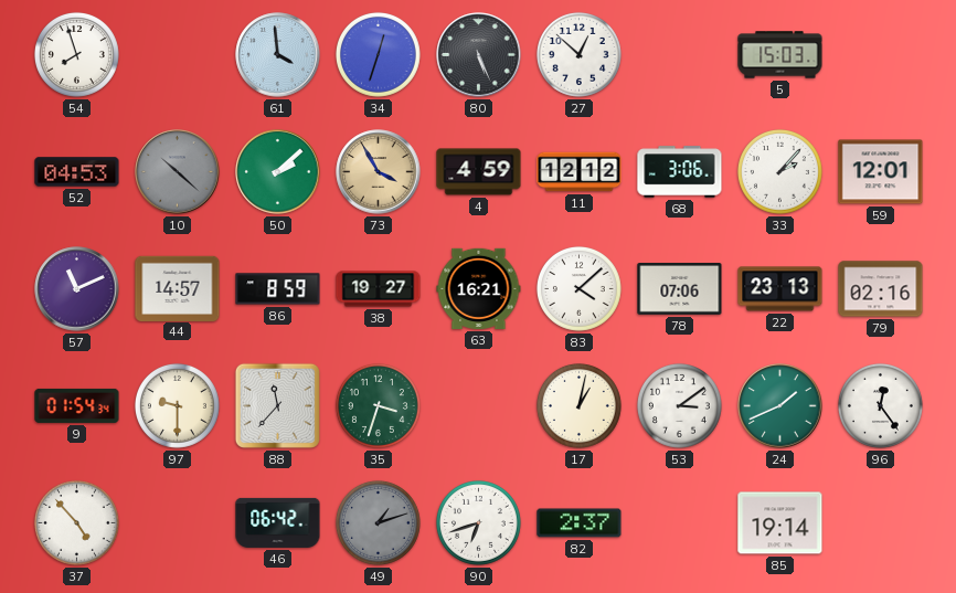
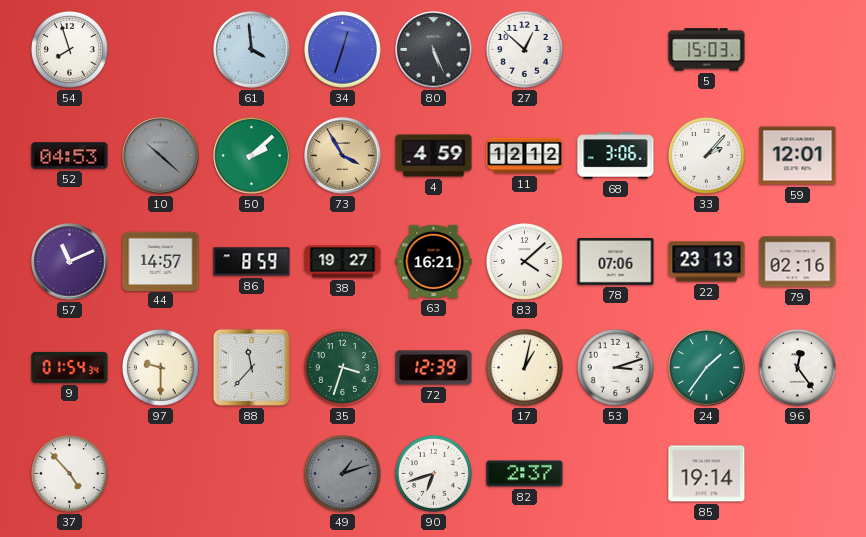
72: none -> 12:39
53: 3:09 -> 3:12
24: 1:41 -> 1:36
46: 06:42 -> none
